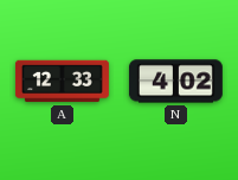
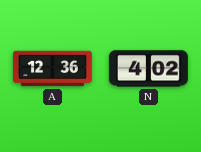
A: 12:33 -> 12:36
